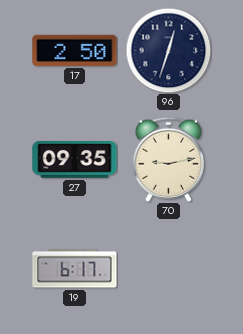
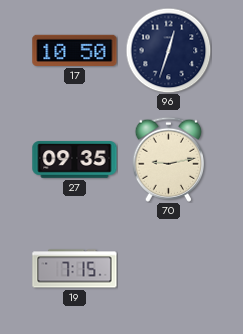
17: 2:50 -> 10:50
19: 6:17 -> 7:15
